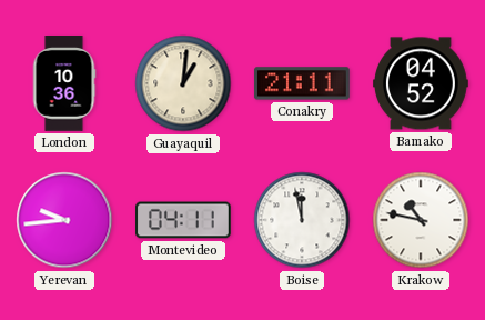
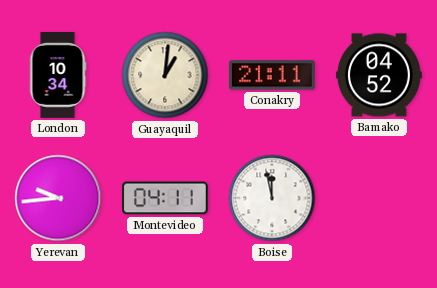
London: 10:36 -> 10:34
Krakow: 10:47 -> none
